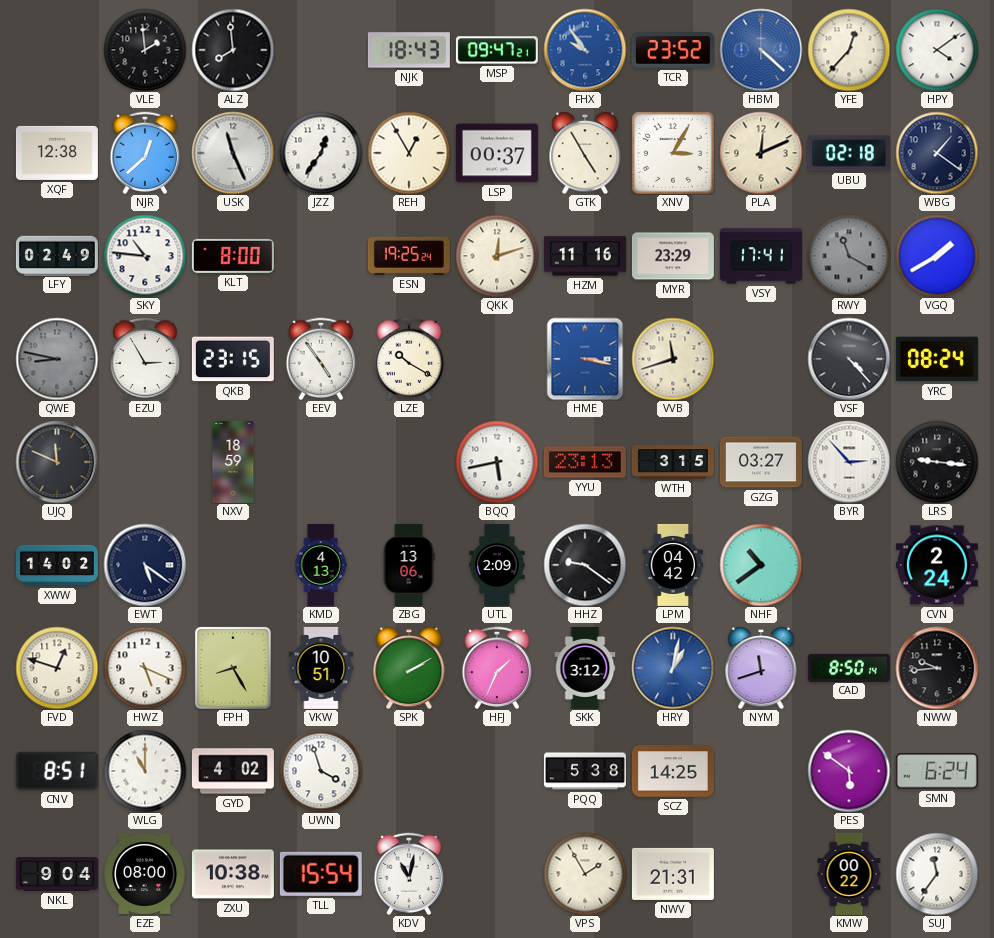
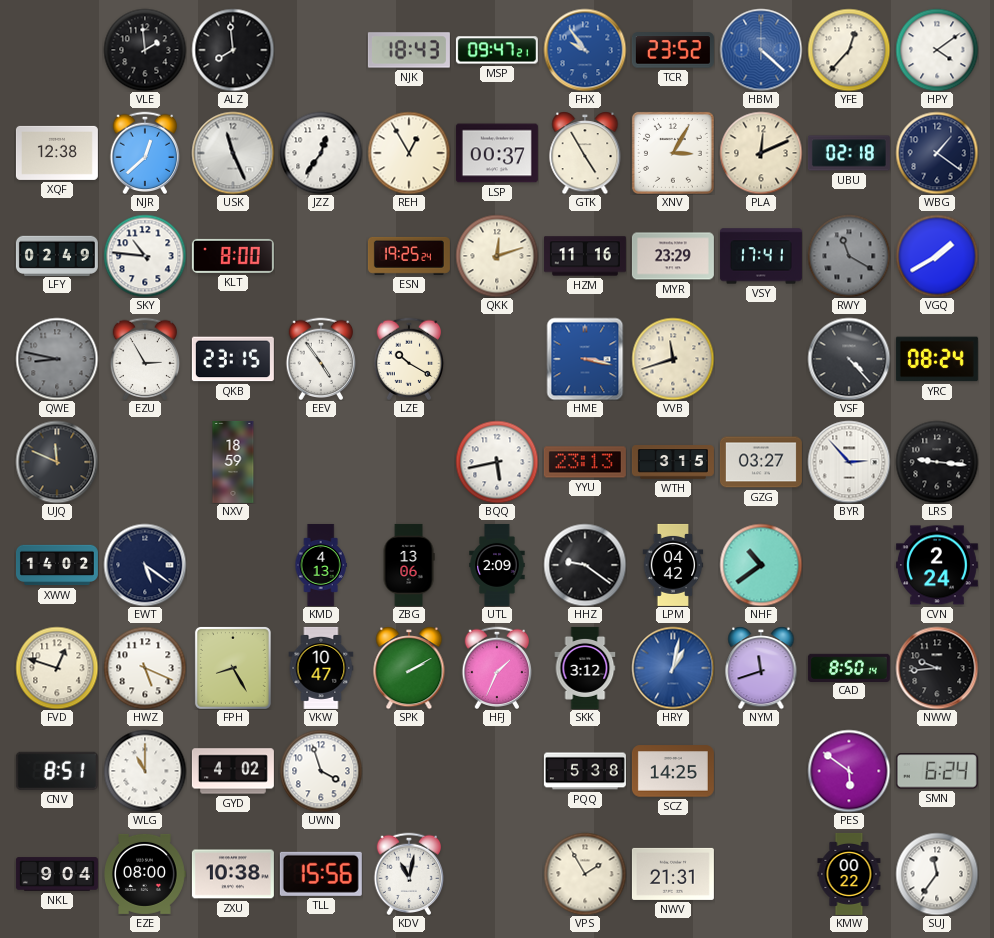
VKW: 10:51 -> 10:47
TLL: 15:54 -> 15:56
